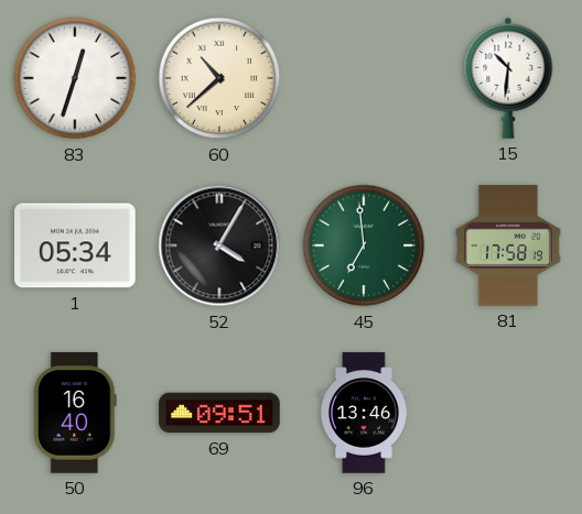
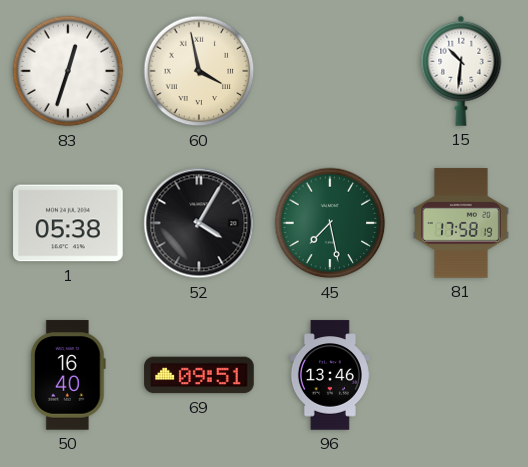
60: 10:38 -> 3:58
1: 05:34 -> 05:38
45: 6:59 -> 7:28
